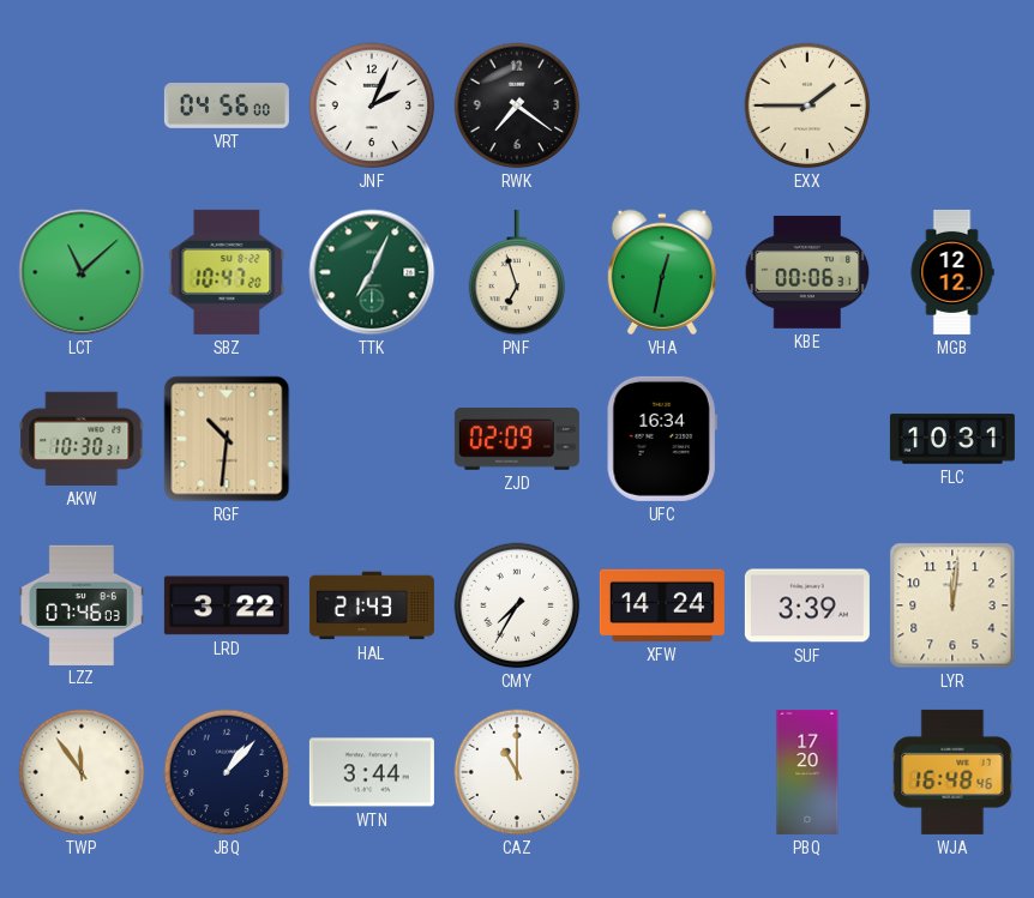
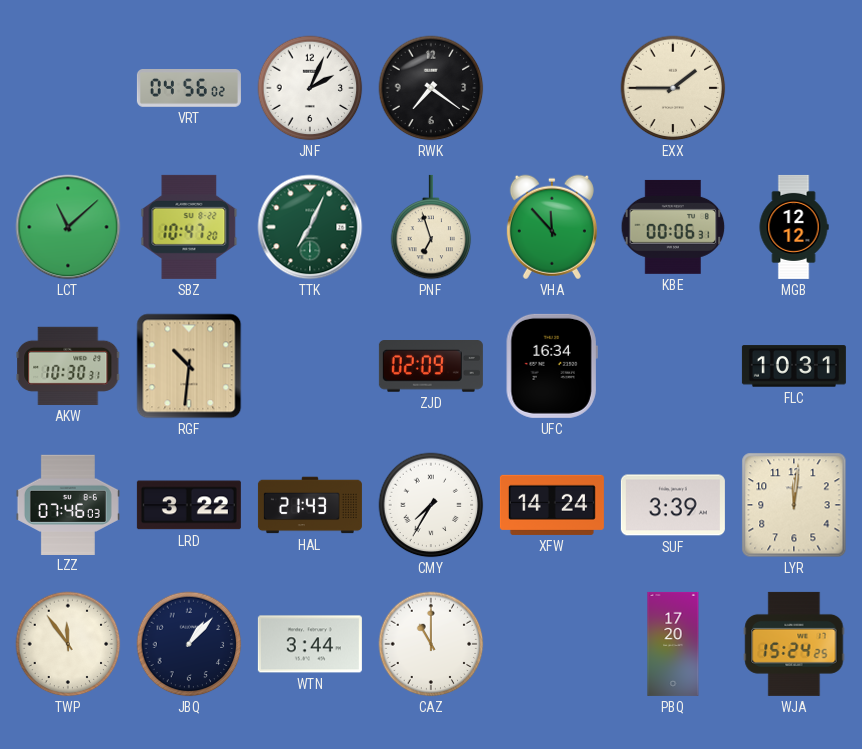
VRT: 04:56:00 -> 04:56:02
VHA: 12:32 -> 11:53
WJA: 16:48 -> 15:24
